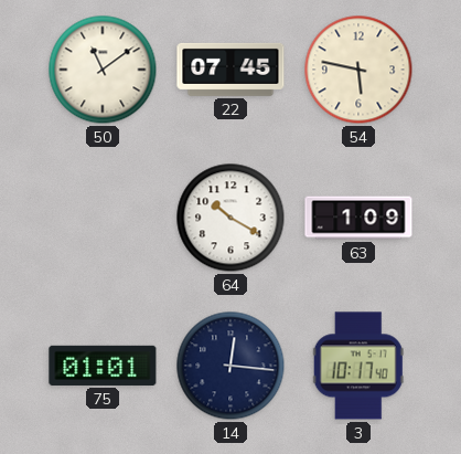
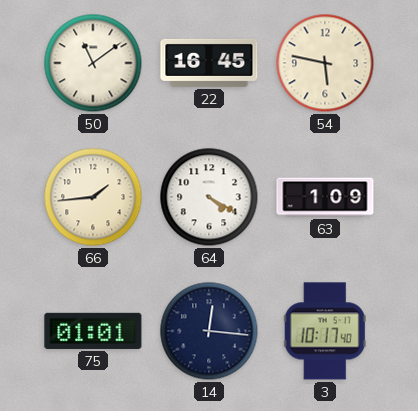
22: 07:45 -> 16:45
66: none -> 1:44
64: 10:20 -> 4:20
